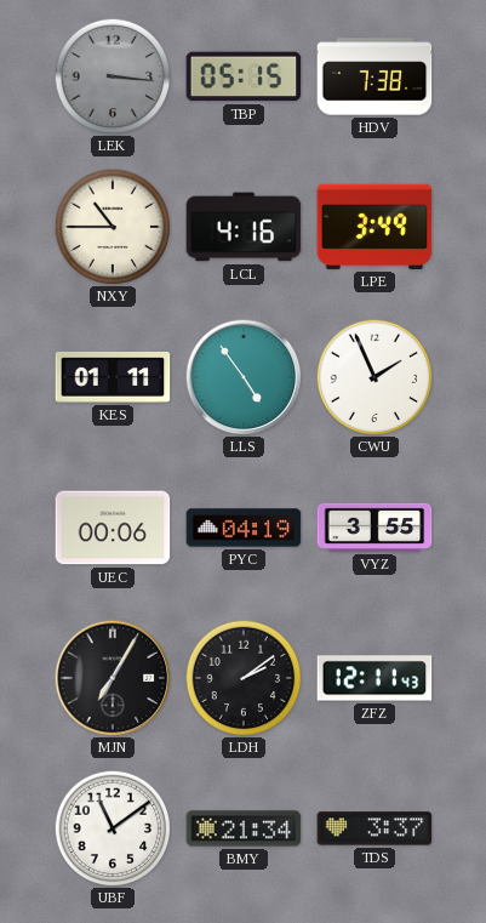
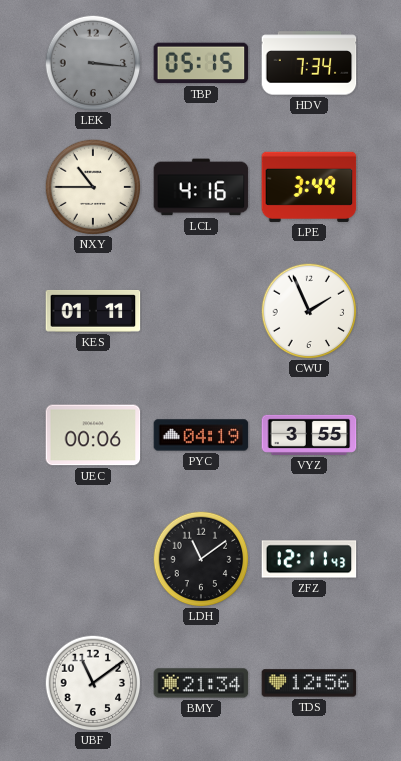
HDV: 7:38 -> 7:34
LLS: 4:54 -> none
MJN: 7:05 -> none
LDH: 2:09 -> 11:09
TDS: 3:37 -> 12:56
